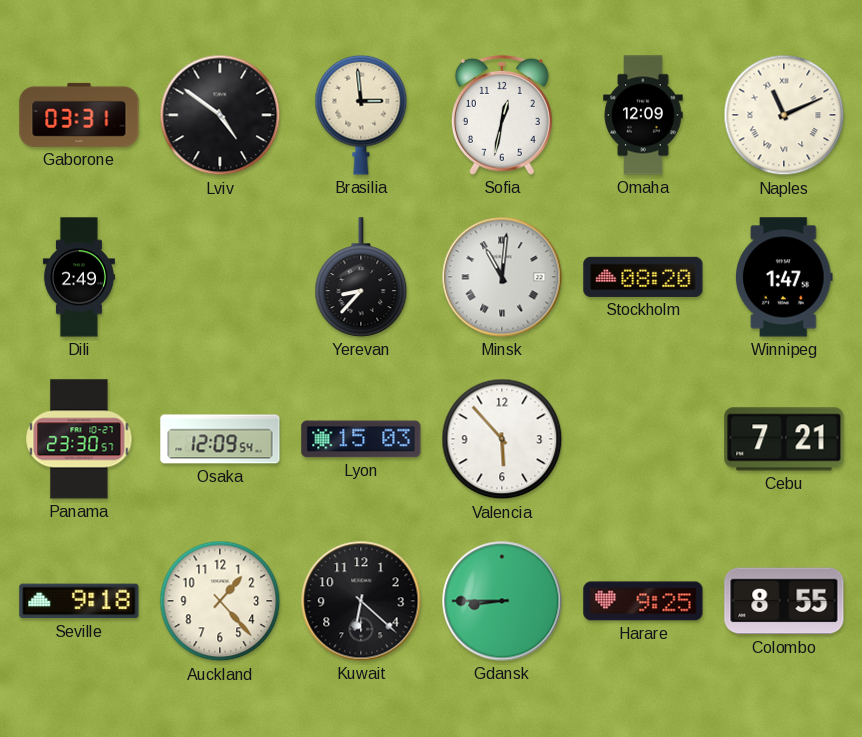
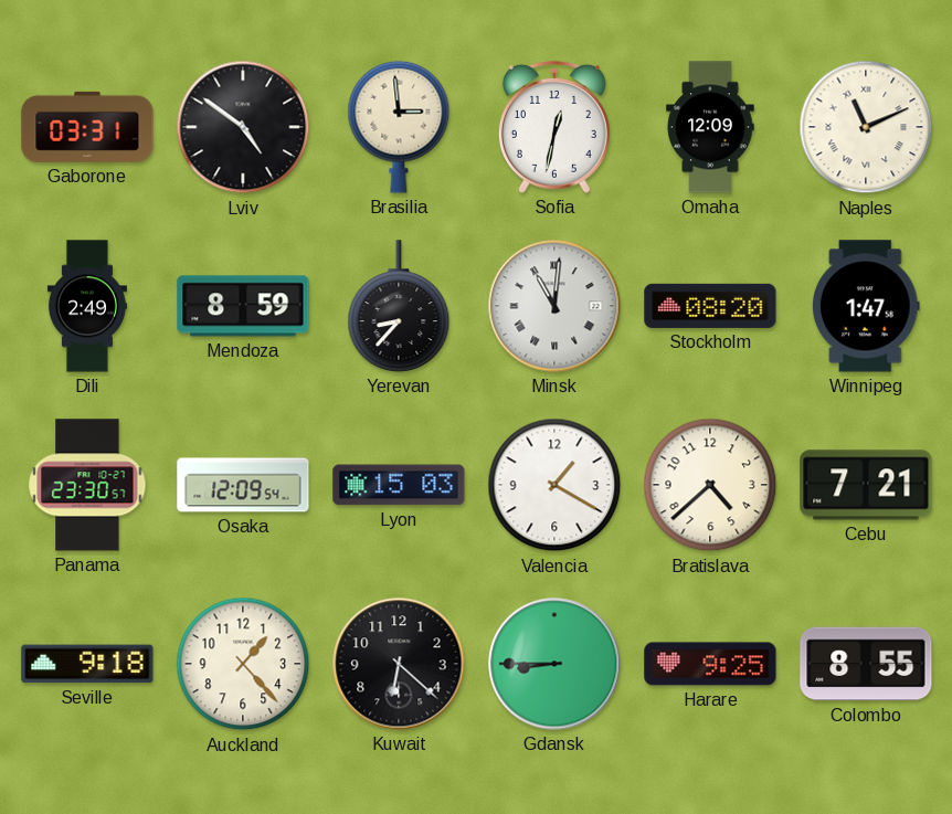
Mendoza: none -> 8:59
Valencia: 5:53 -> 1:20
Bratislava: none -> 4:38
